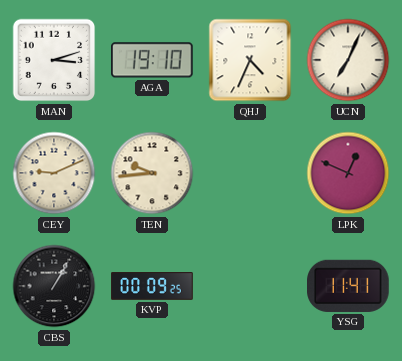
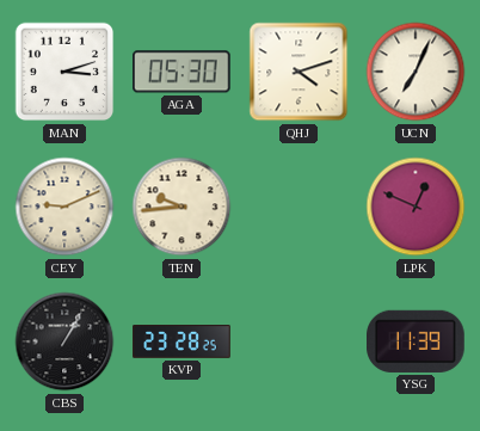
AGA: 19:10 -> 05:30
QHJ: 4:34 -> 4:12
KVP: 00:09 -> 23:28
YSG: 11:41 -> 11:39
